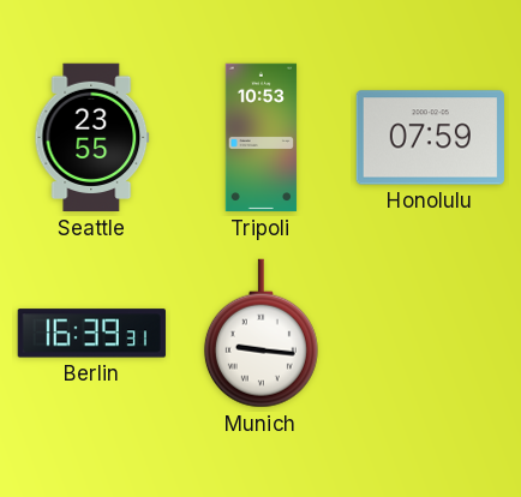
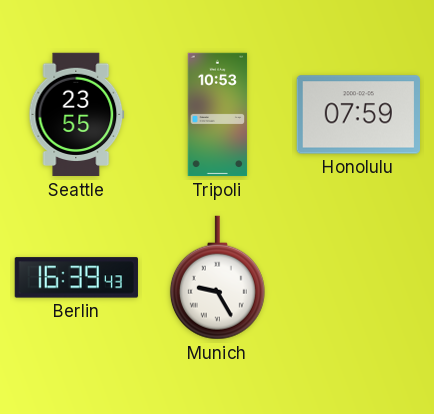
Berlin: 16:39:31 -> 16:39:43
Munich: 9:16 -> 9:25
